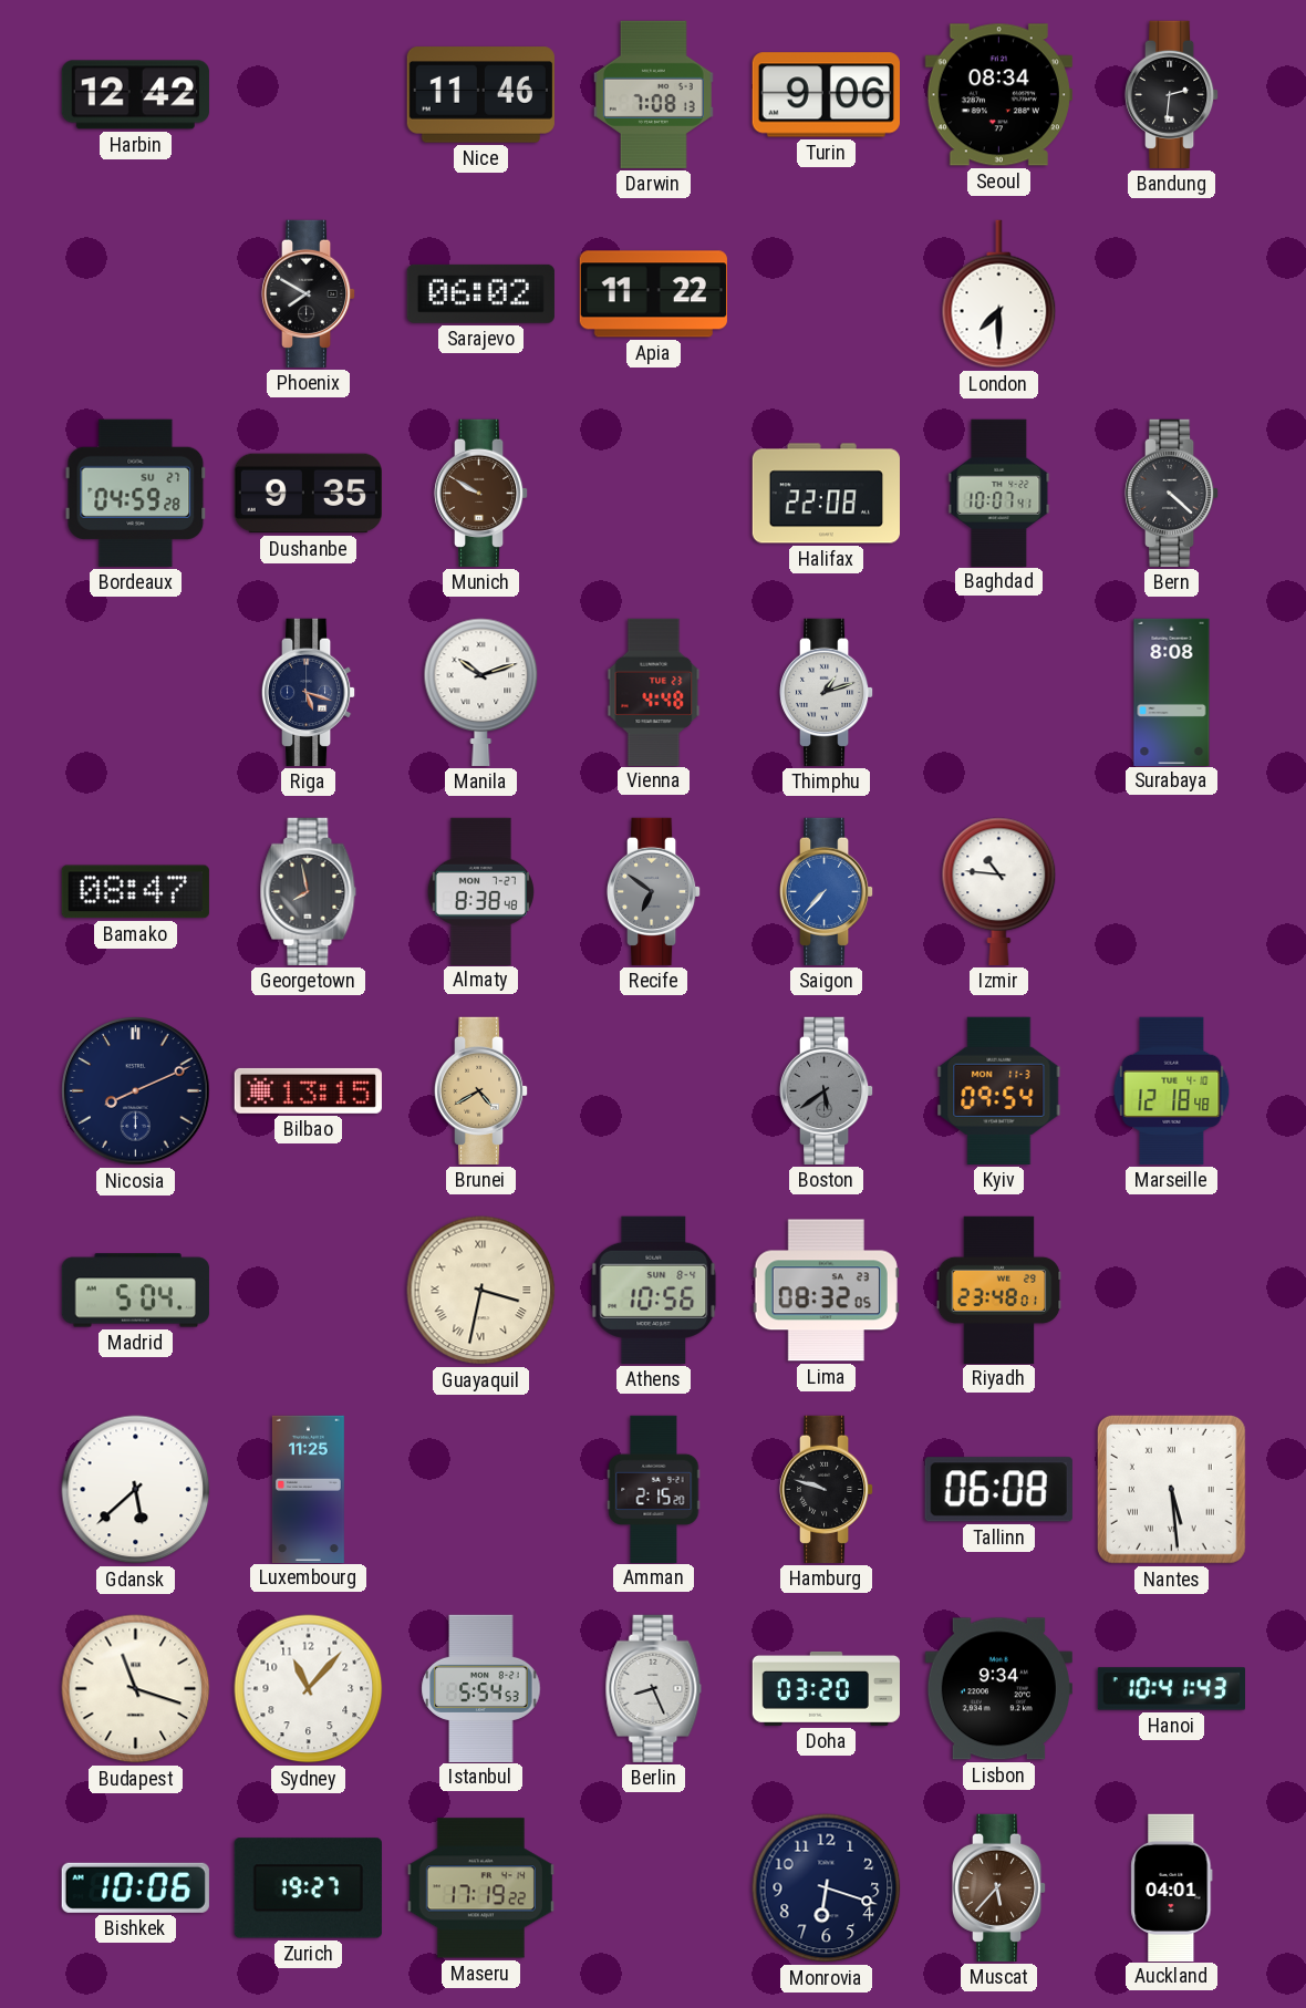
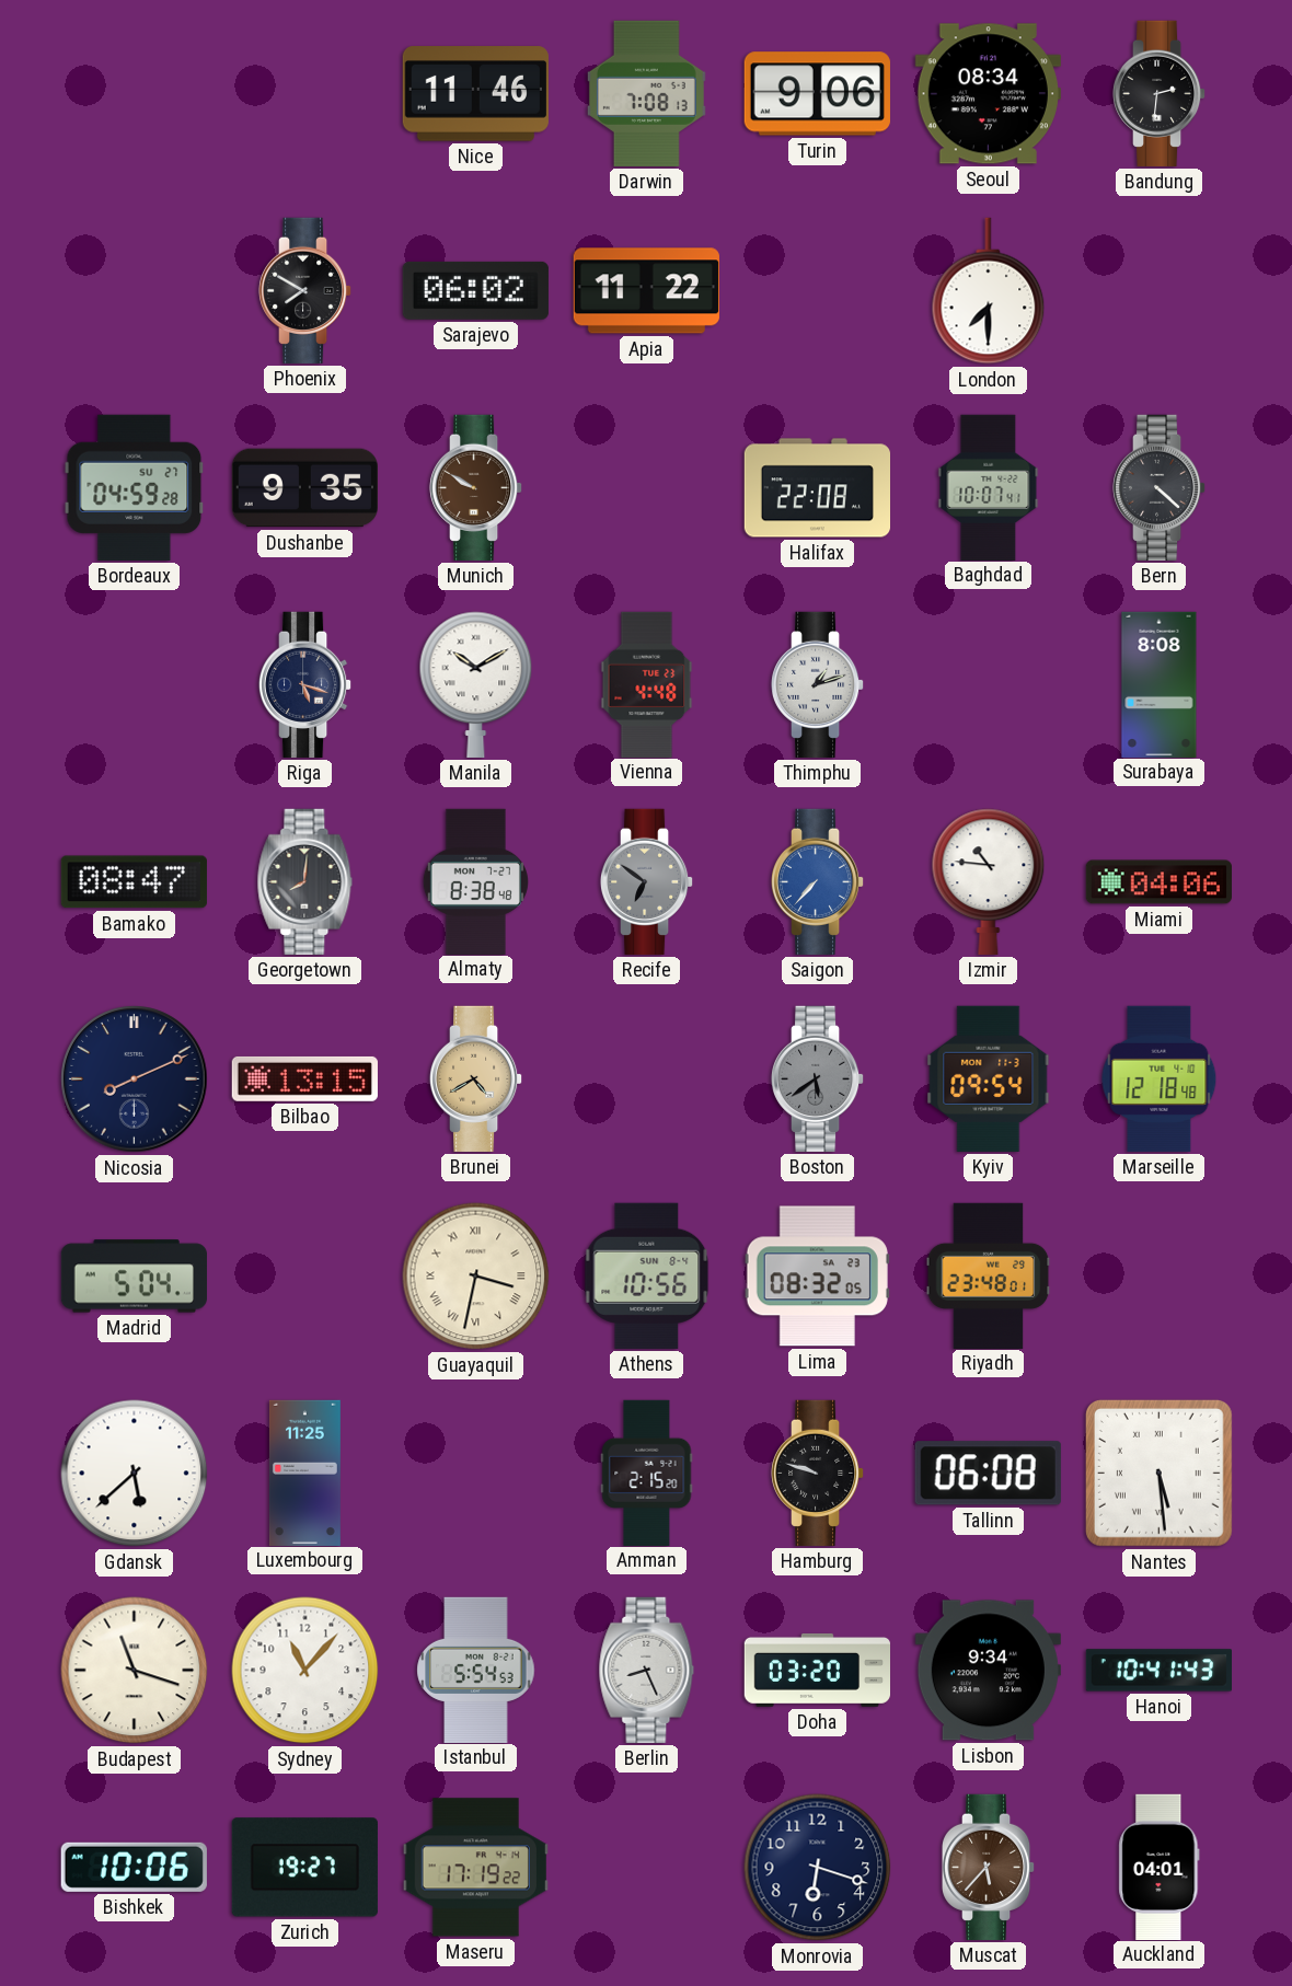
Harbin: 12:42 -> none
Manila: 10:12 -> 10:10
Georgetown: 7:58 -> 8:01
Miami: none -> 04:06
